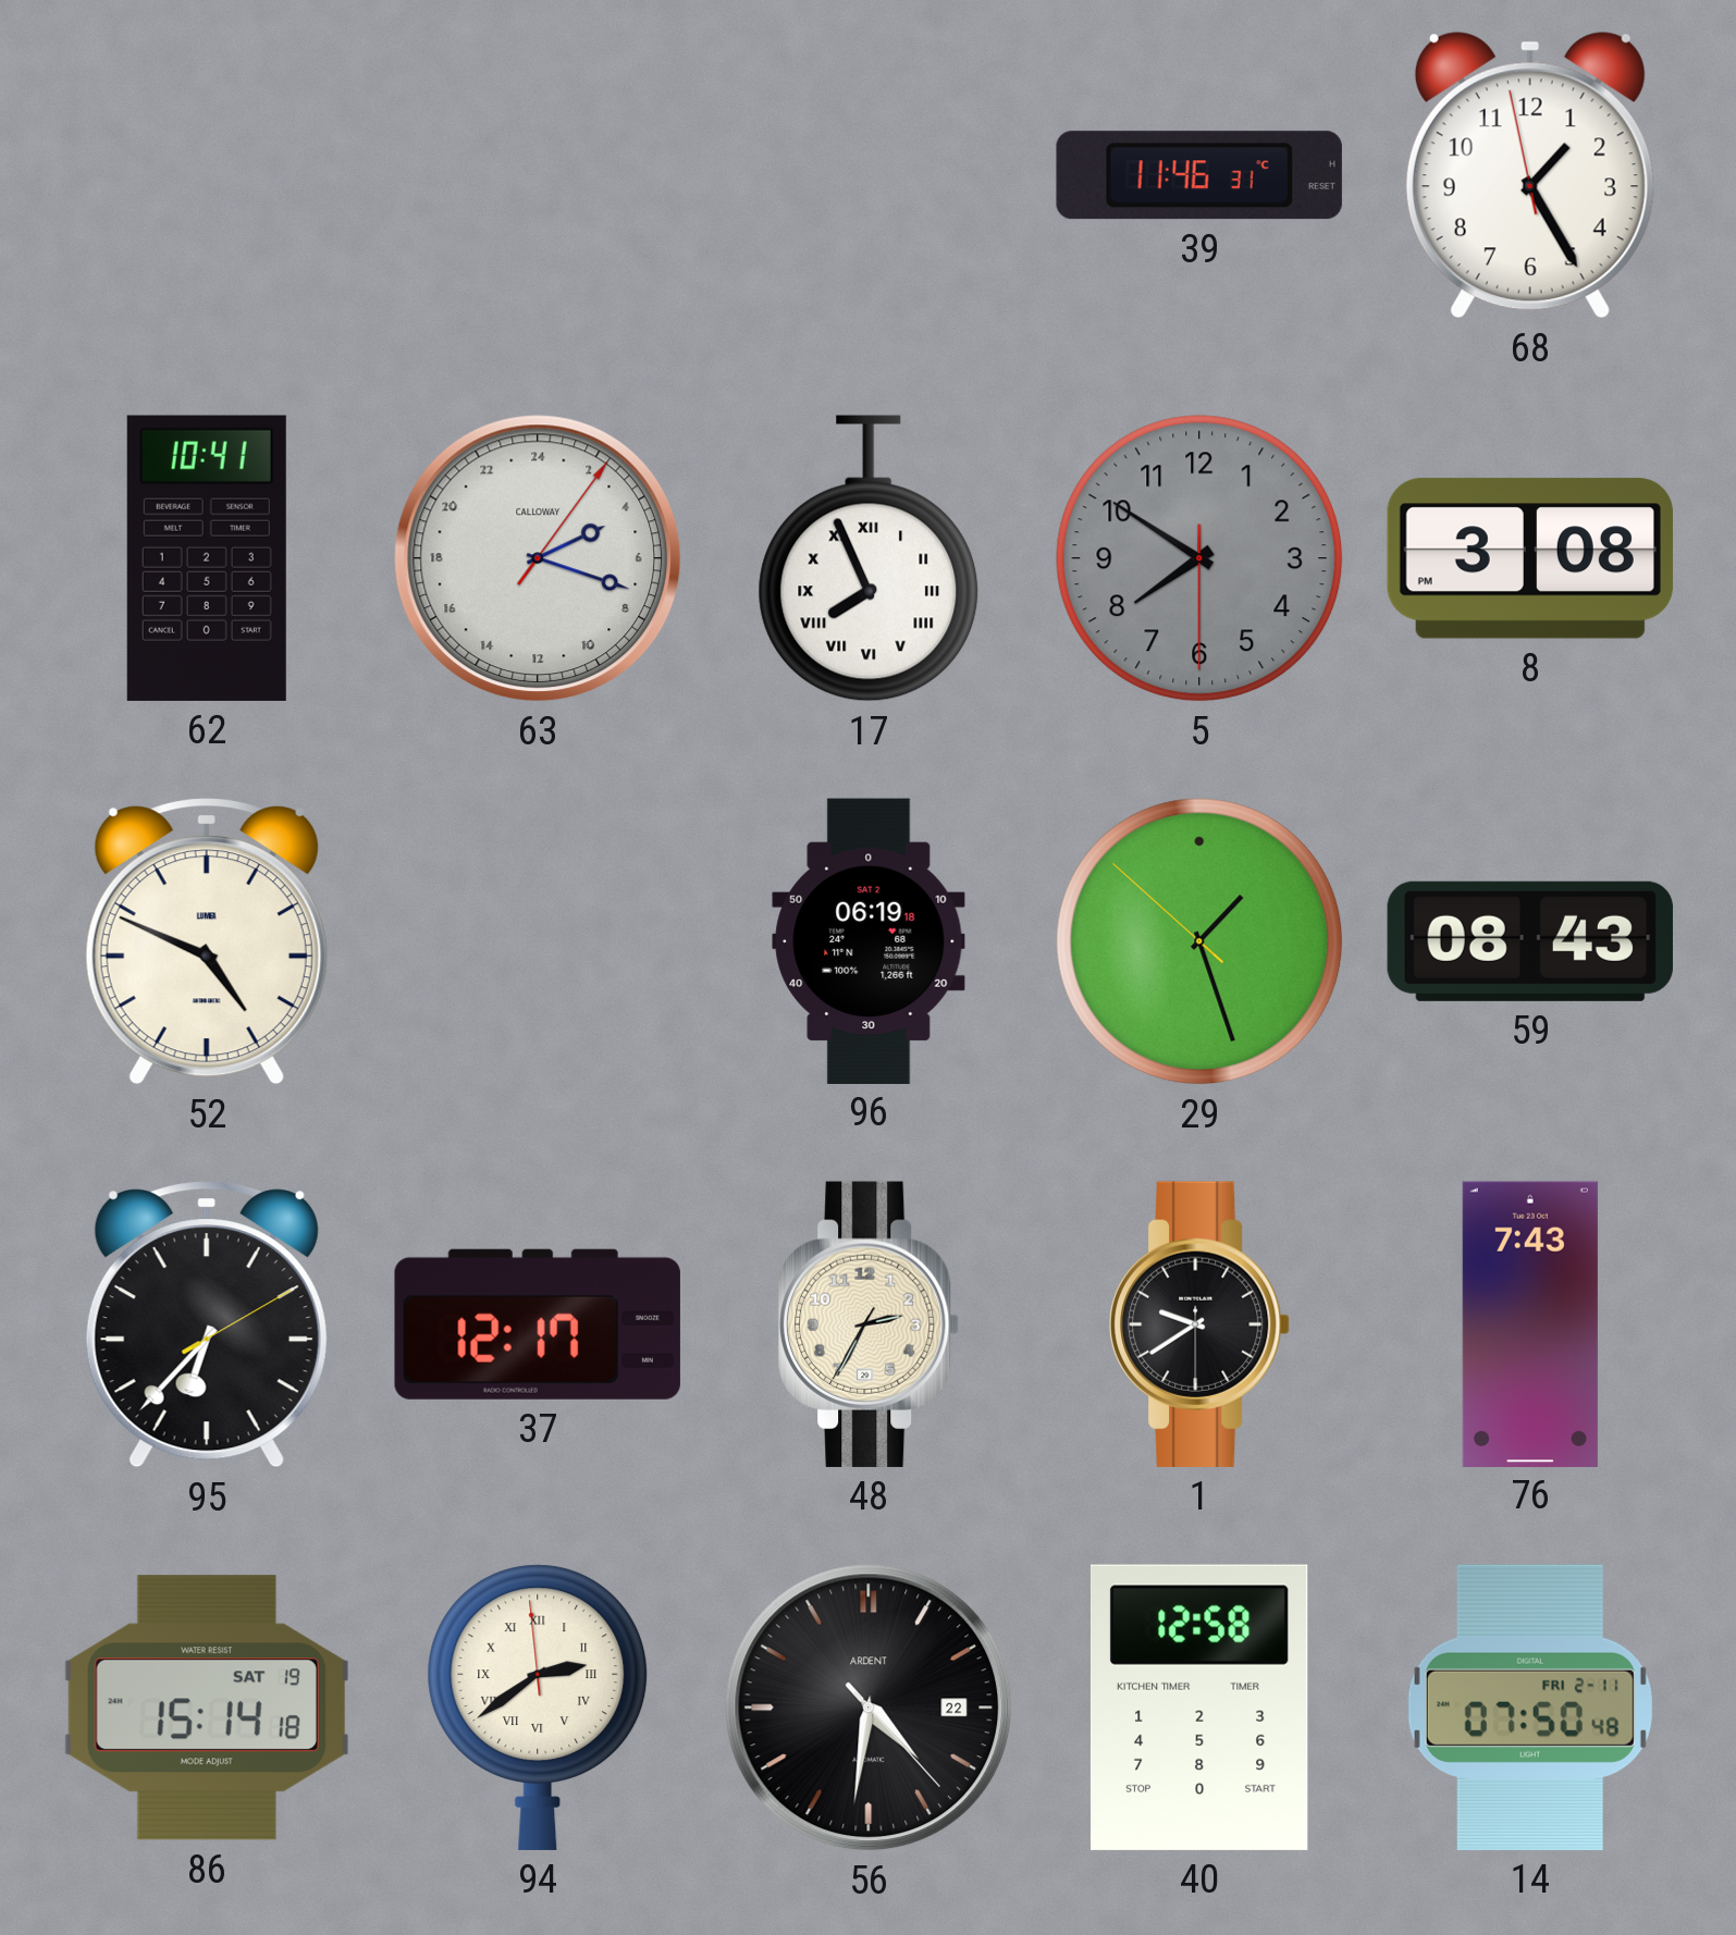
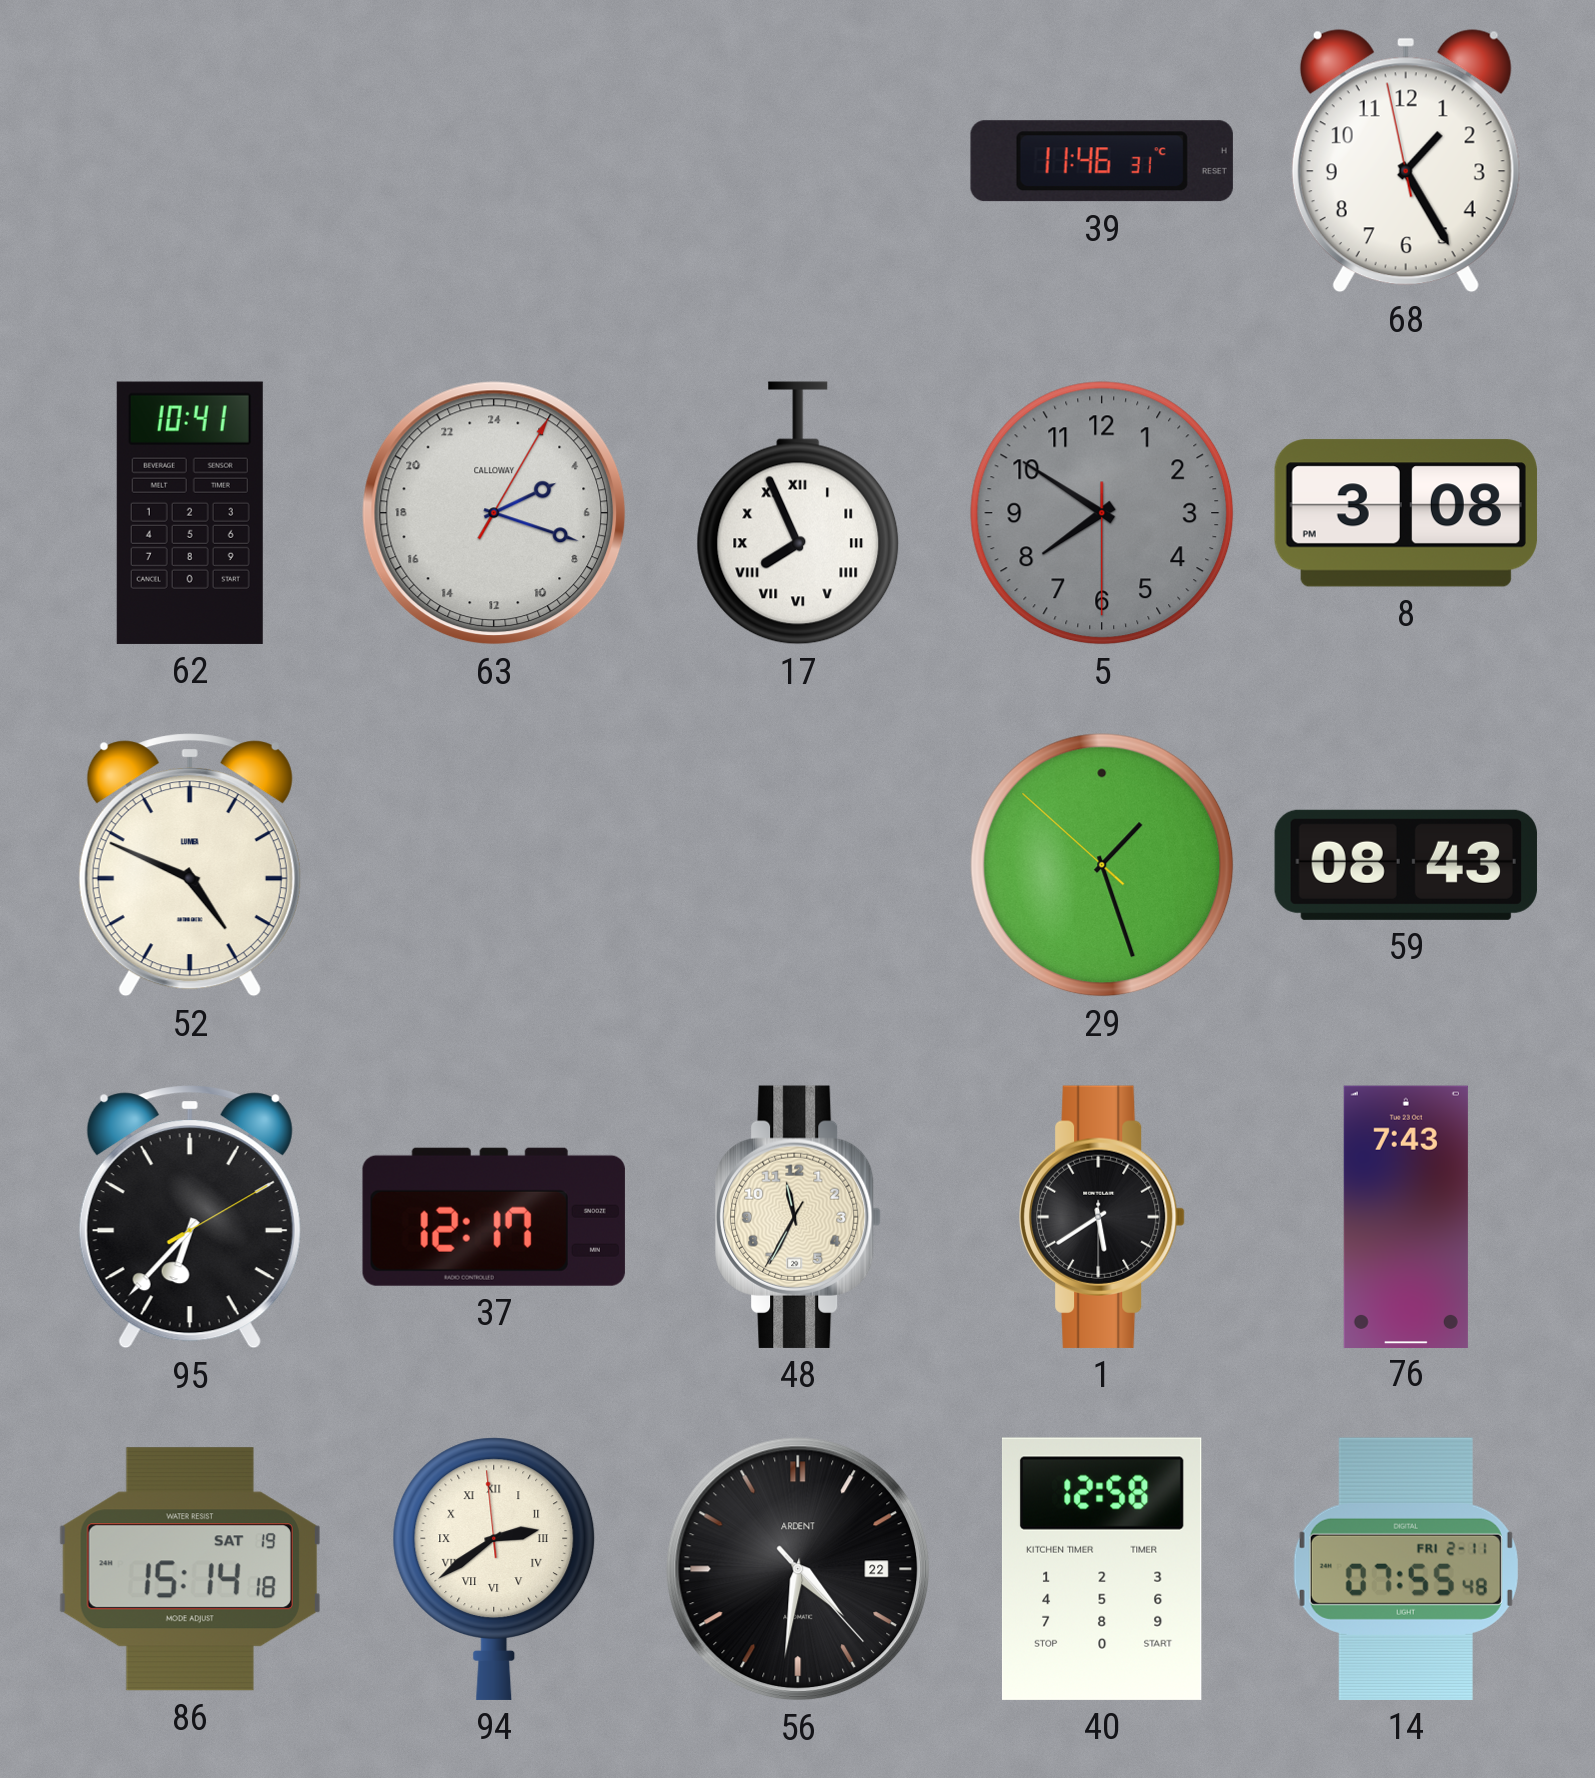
63: 4:18:06 -> 4:18:05
96: 06:19 -> none
48: 2:34 -> 11:34
1: 9:39 -> 5:39
14: 07:50 -> 07:55
